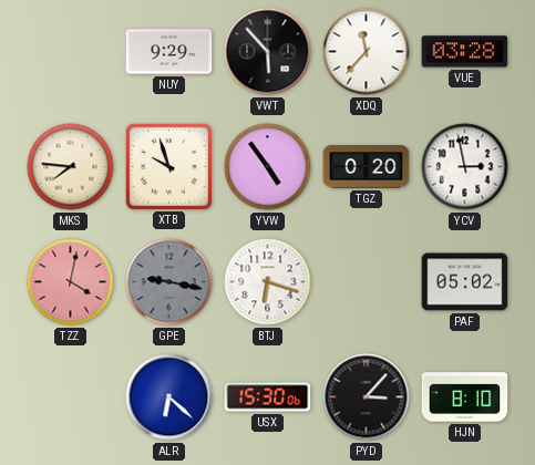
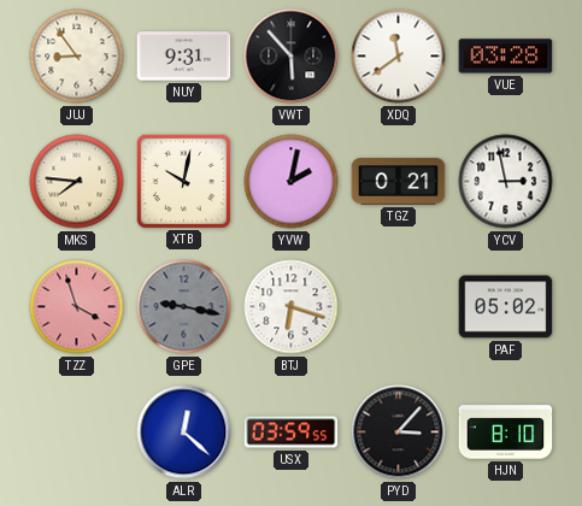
JUJ: none -> 8:54
NUY: 9:29 -> 9:31
XDQ: 11:37 -> 11:39
XTB: 9:57 -> 10:02
YVW: 4:54 -> 2:02
TGZ: 0:20 -> 0:21
TZZ: 4:02 -> 3:57
ALR: 6:22 -> 12:22
USX: 15:30 -> 03:59
